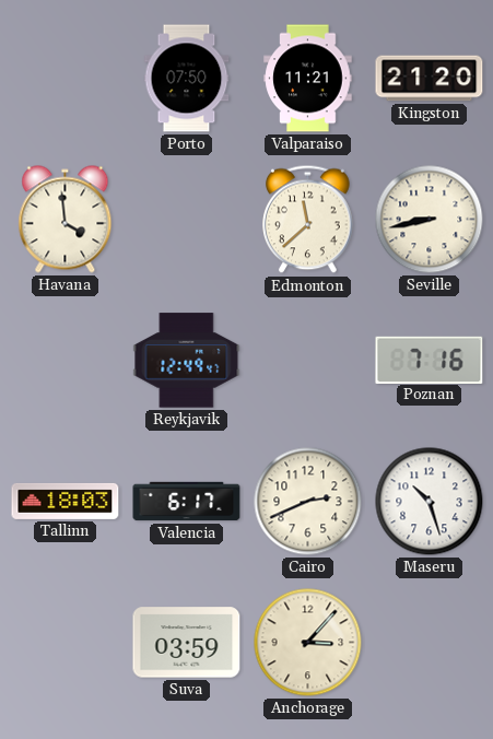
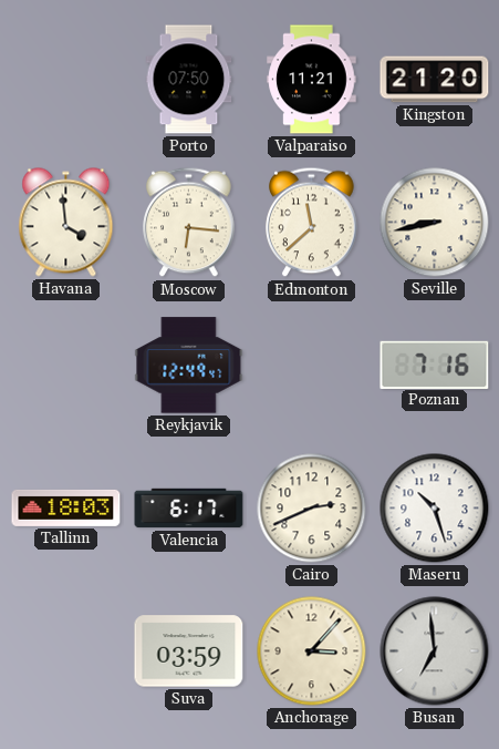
Moscow: none -> 6:16
Busan: none -> 6:59
